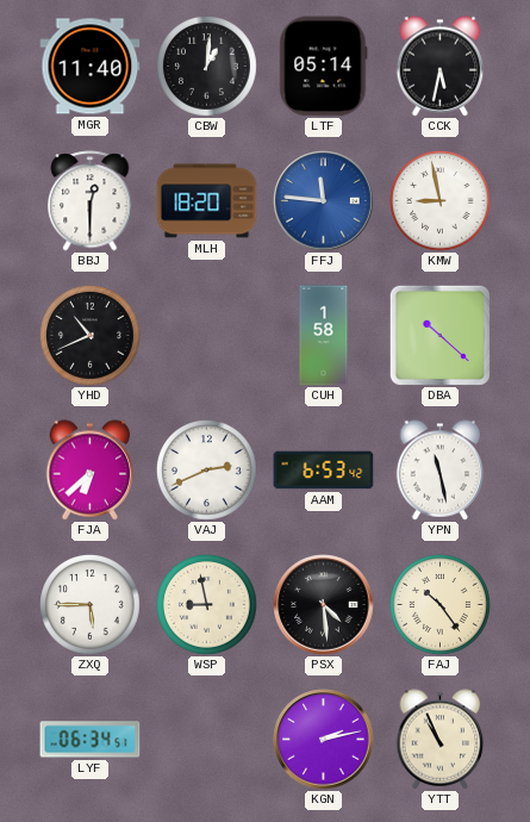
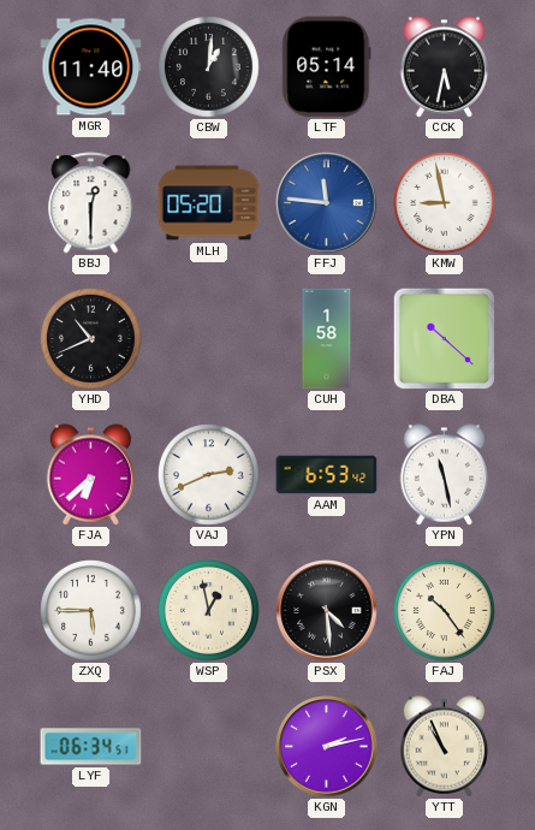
MLH: 18:20 -> 05:20
WSP: 8:58 -> 12:58
